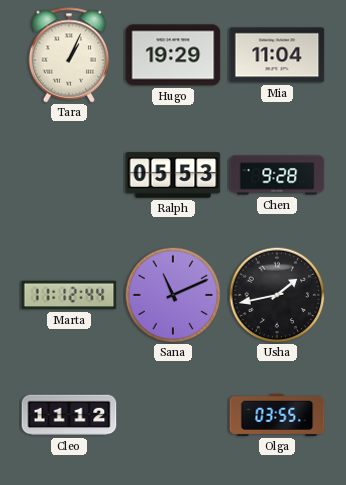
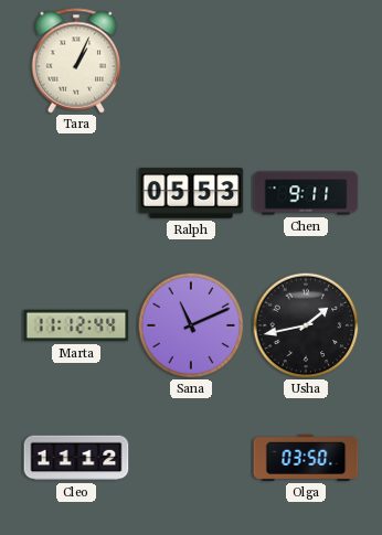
Hugo: 19:29 -> none
Mia: 11:04 -> none
Chen: 9:28 -> 9:11
Olga: 03:55 -> 03:50
